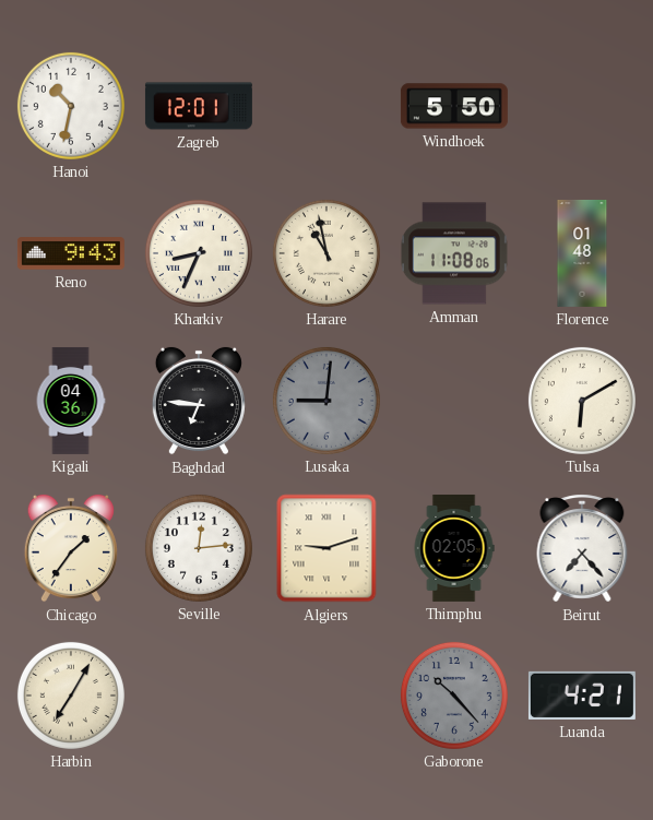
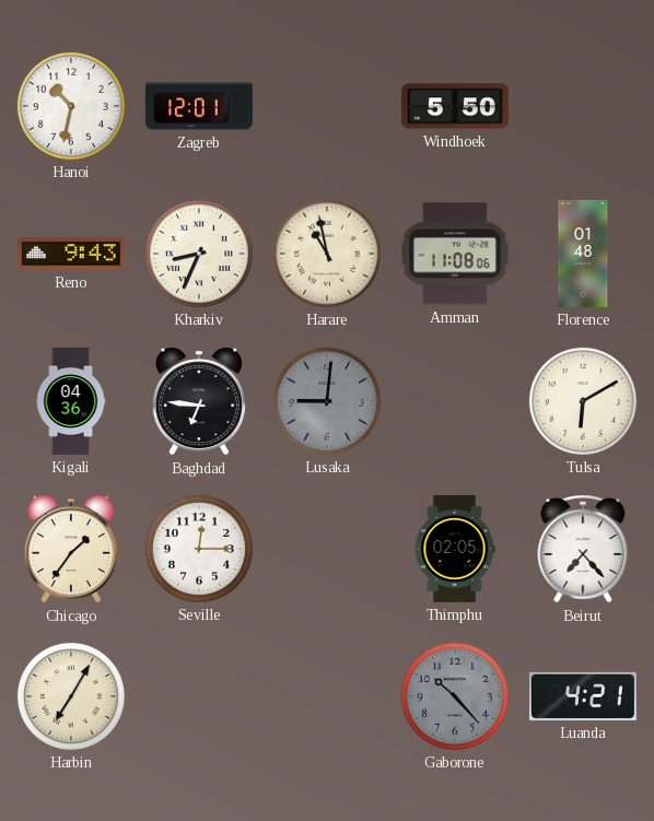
Seville: 12:14 -> 12:15
Algiers: 9:12 -> none
